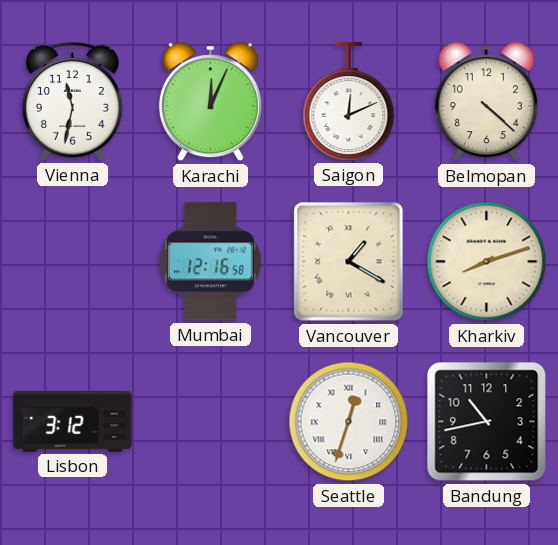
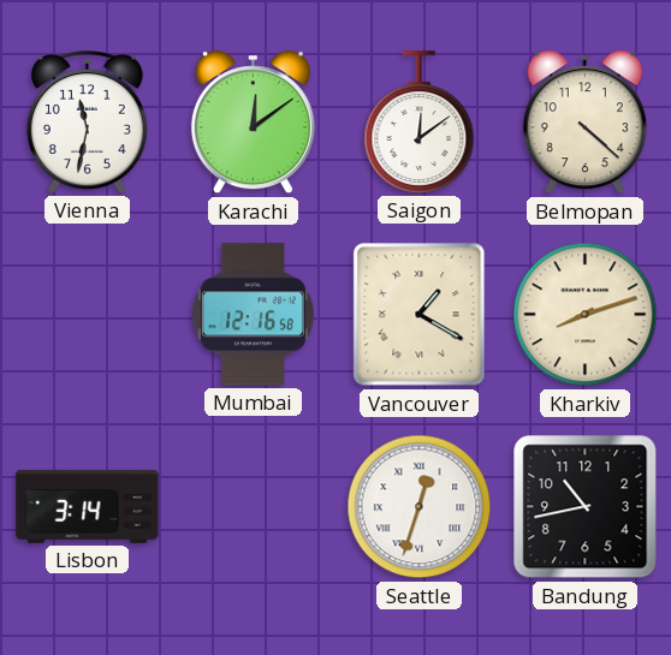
Karachi: 12:04 -> 12:09
Saigon: 12:11 -> 12:09
Lisbon: 3:12 -> 3:14
